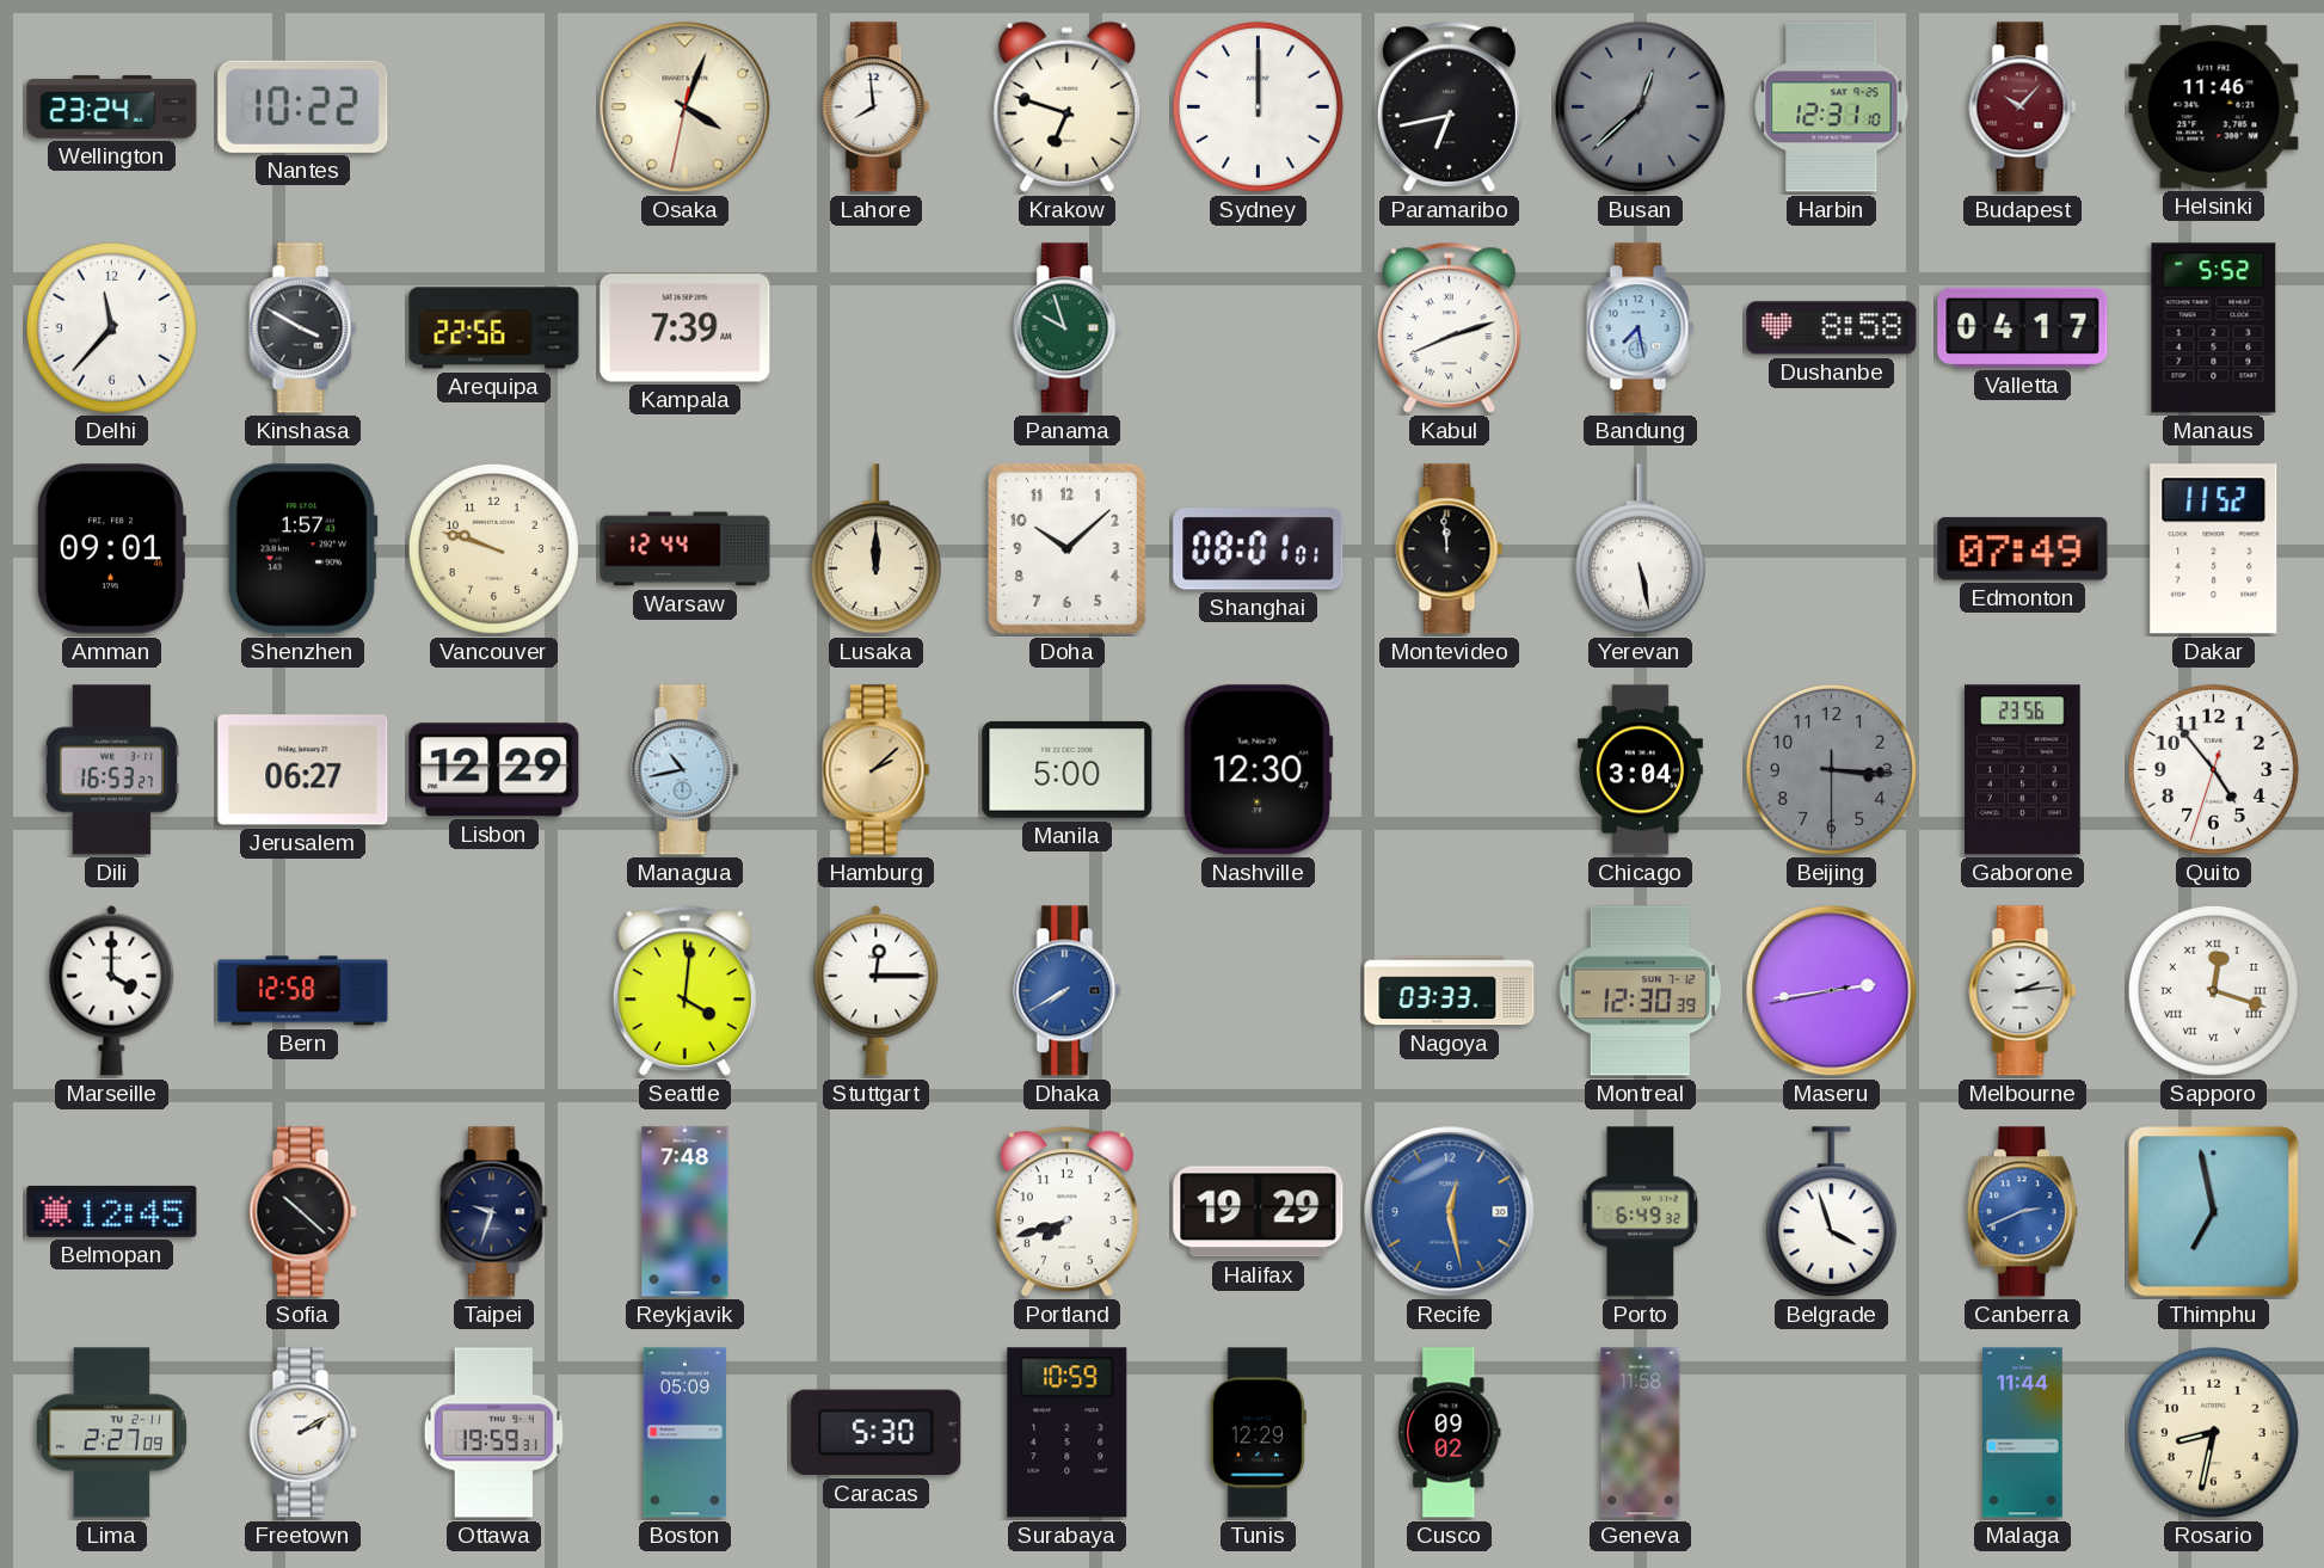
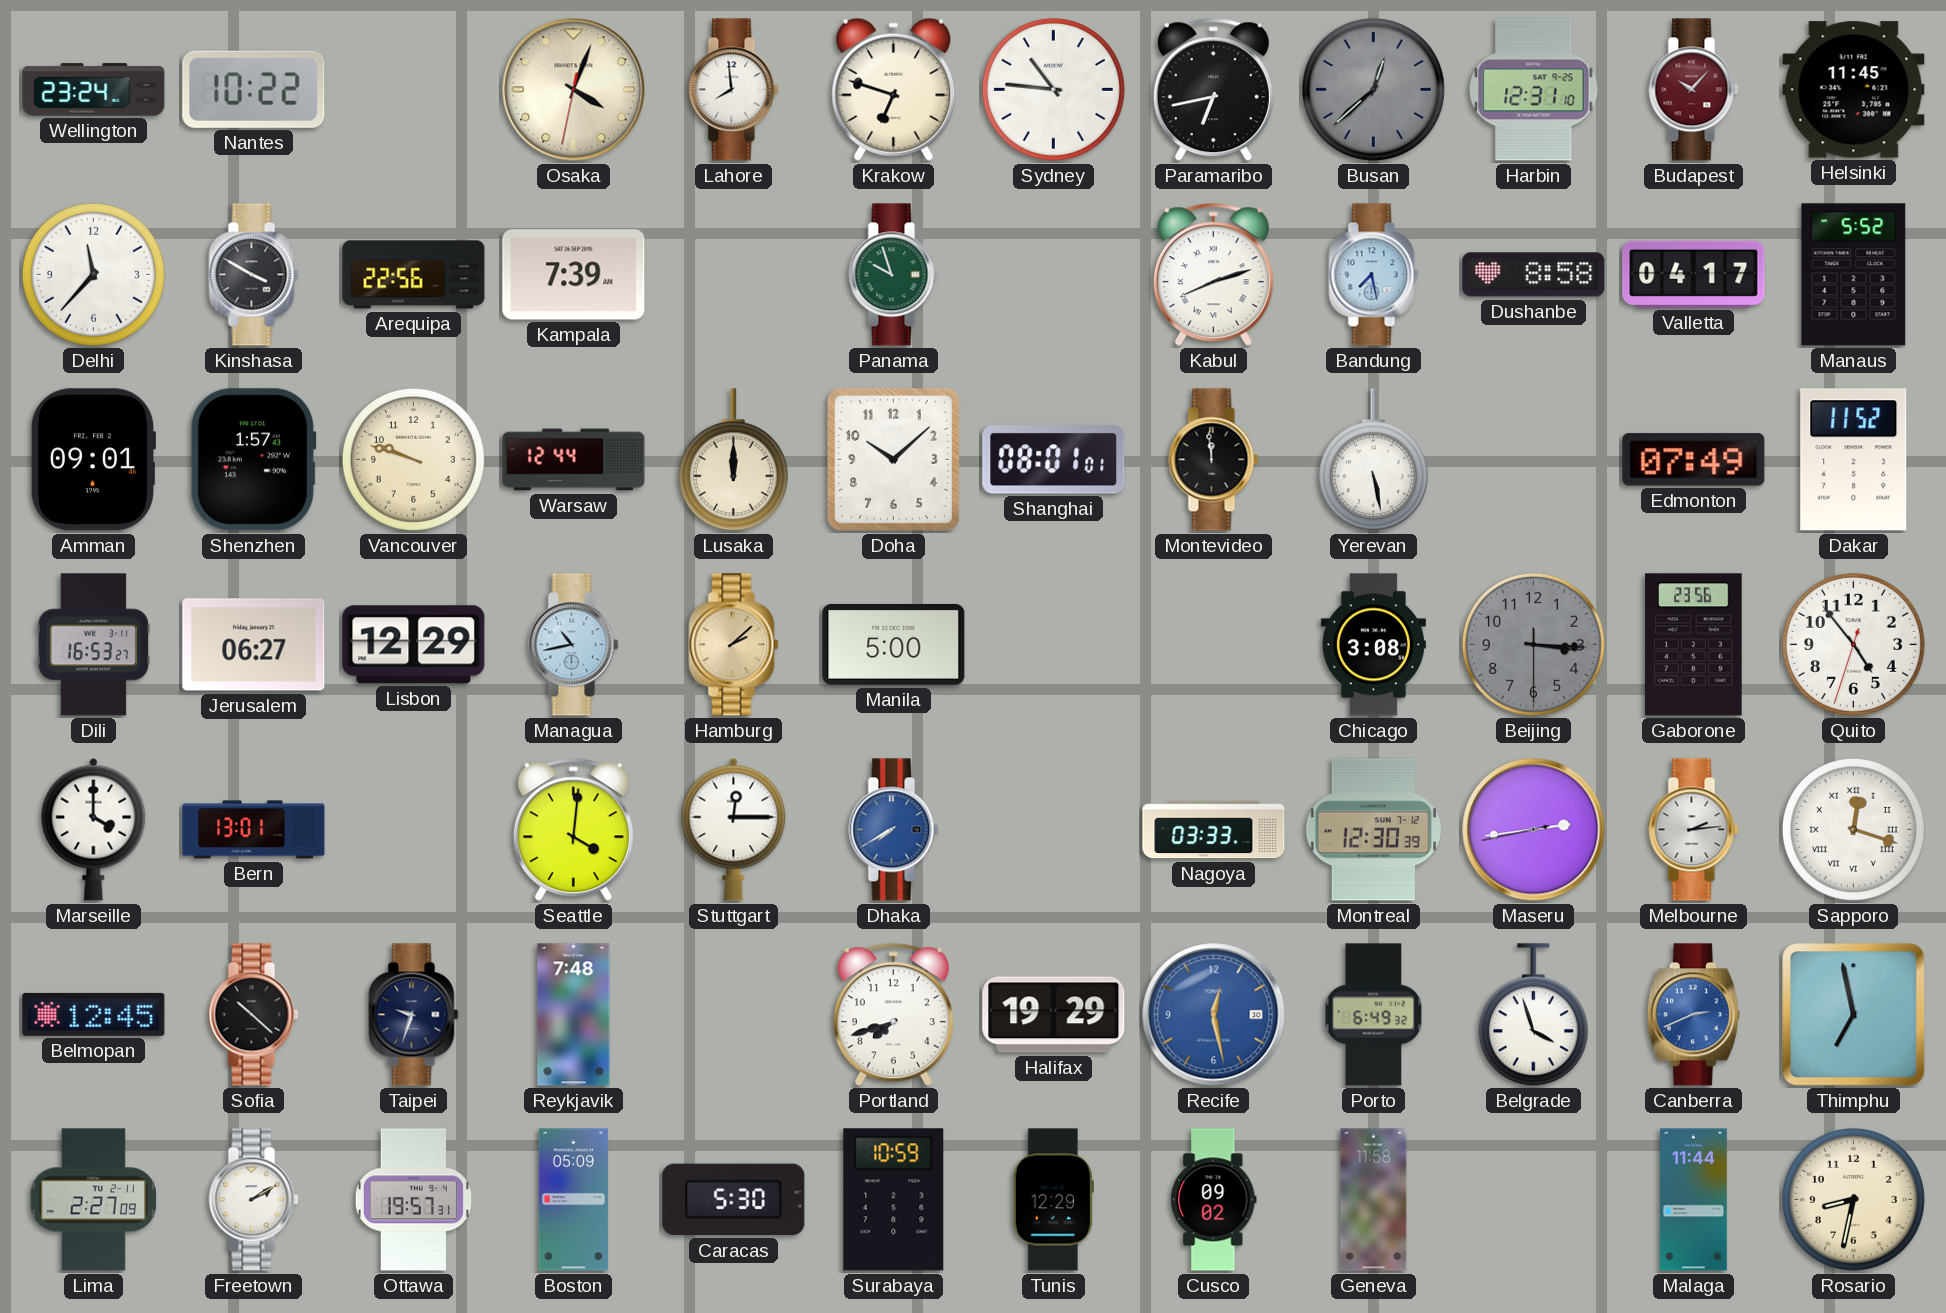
Sydney: 12:00 -> 10:46
Helsinki: 11:46 -> 11:45
Nashville: 12:30 -> none
Chicago: 3:04 -> 3:08
Bern: 12:58 -> 13:01
Ottawa: 19:59 -> 19:57
